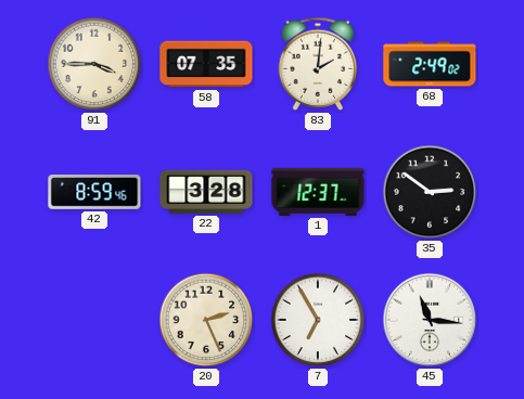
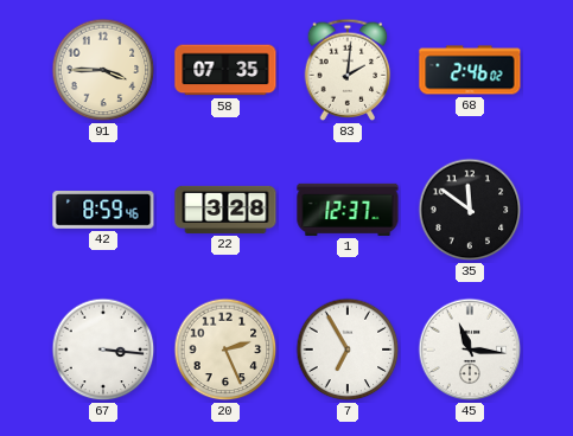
68: 2:49 -> 2:46
35: 2:51 -> 11:51
67: none -> 3:16
